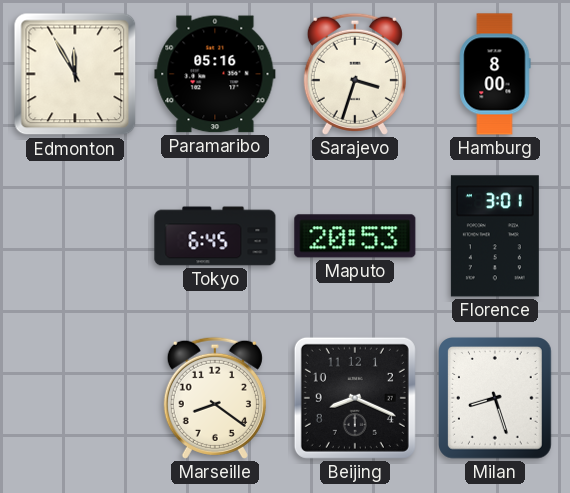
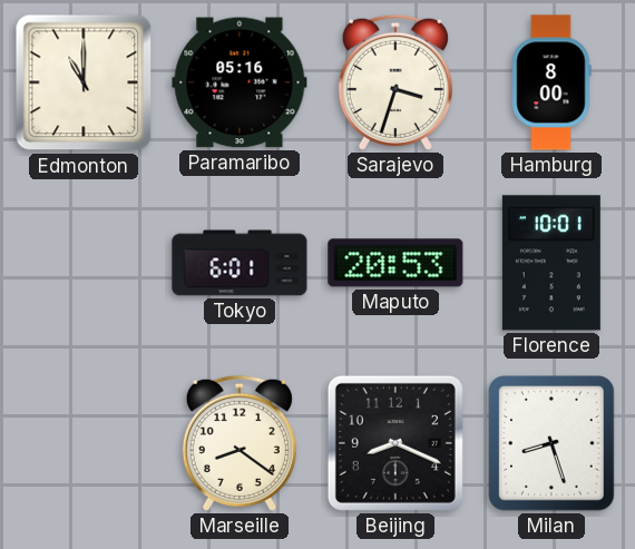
Edmonton: 11:55 -> 11:00
Tokyo: 6:45 -> 6:01
Florence: 3:01 -> 10:01
